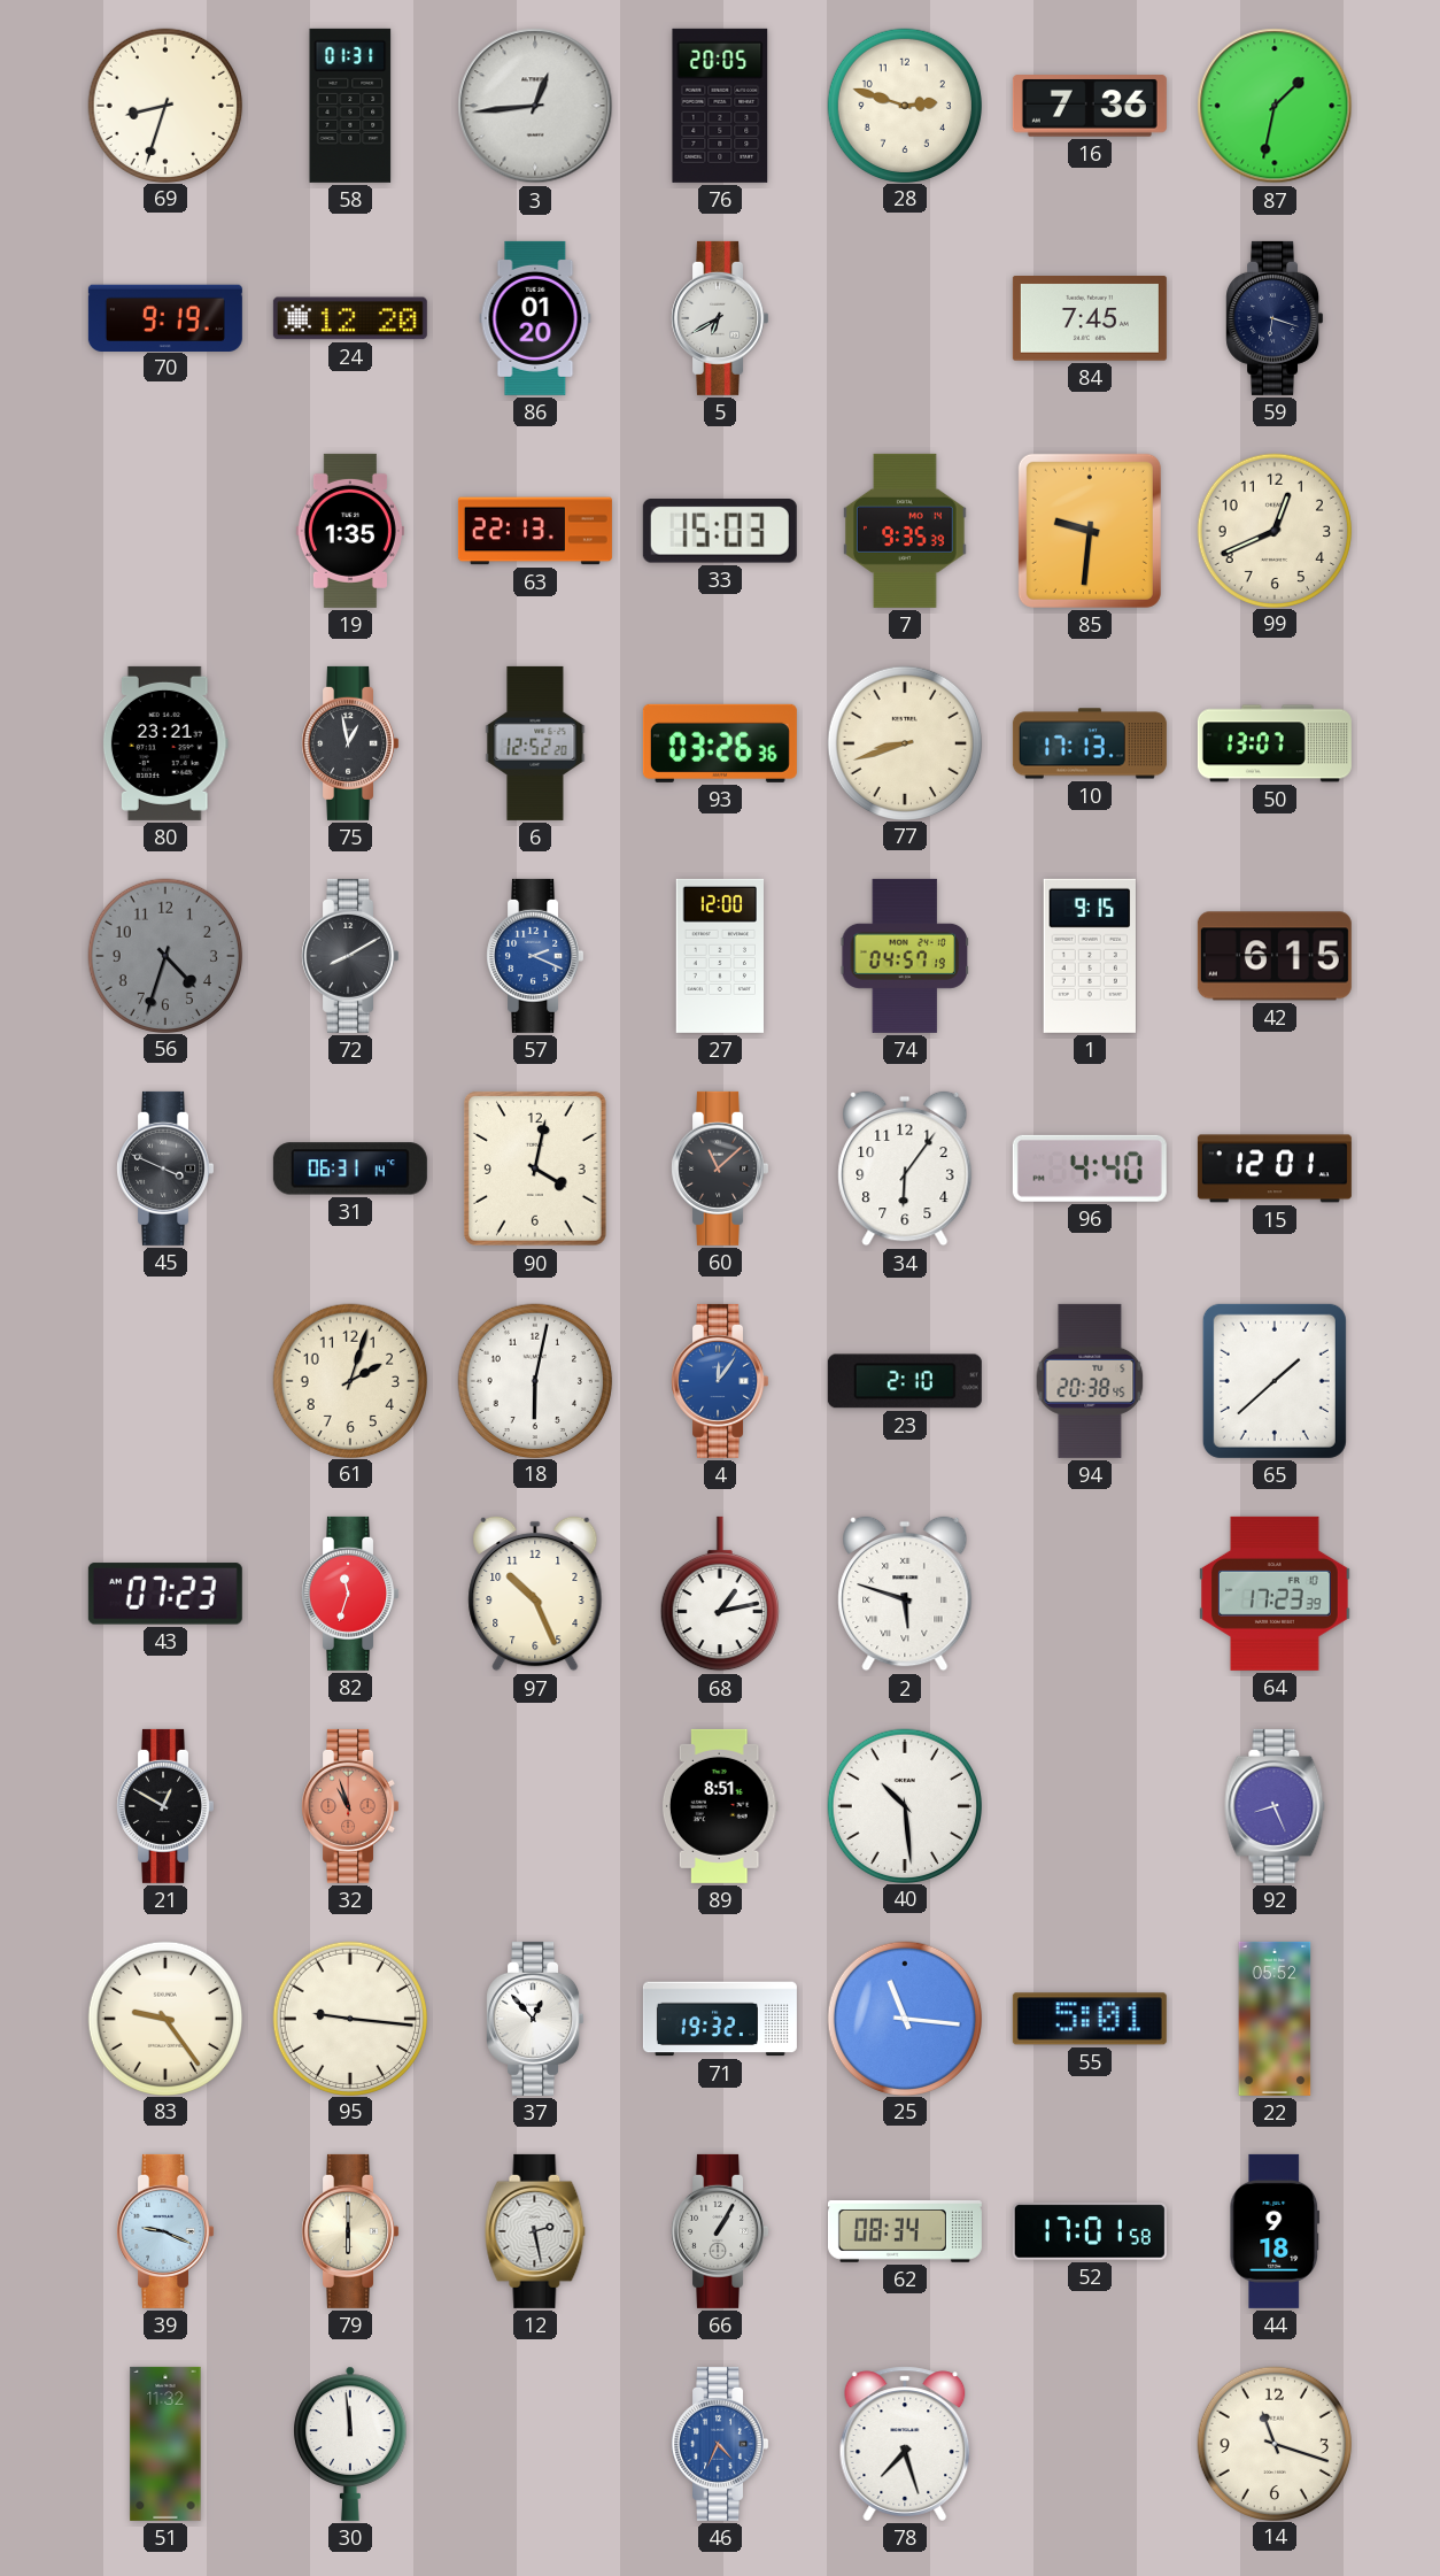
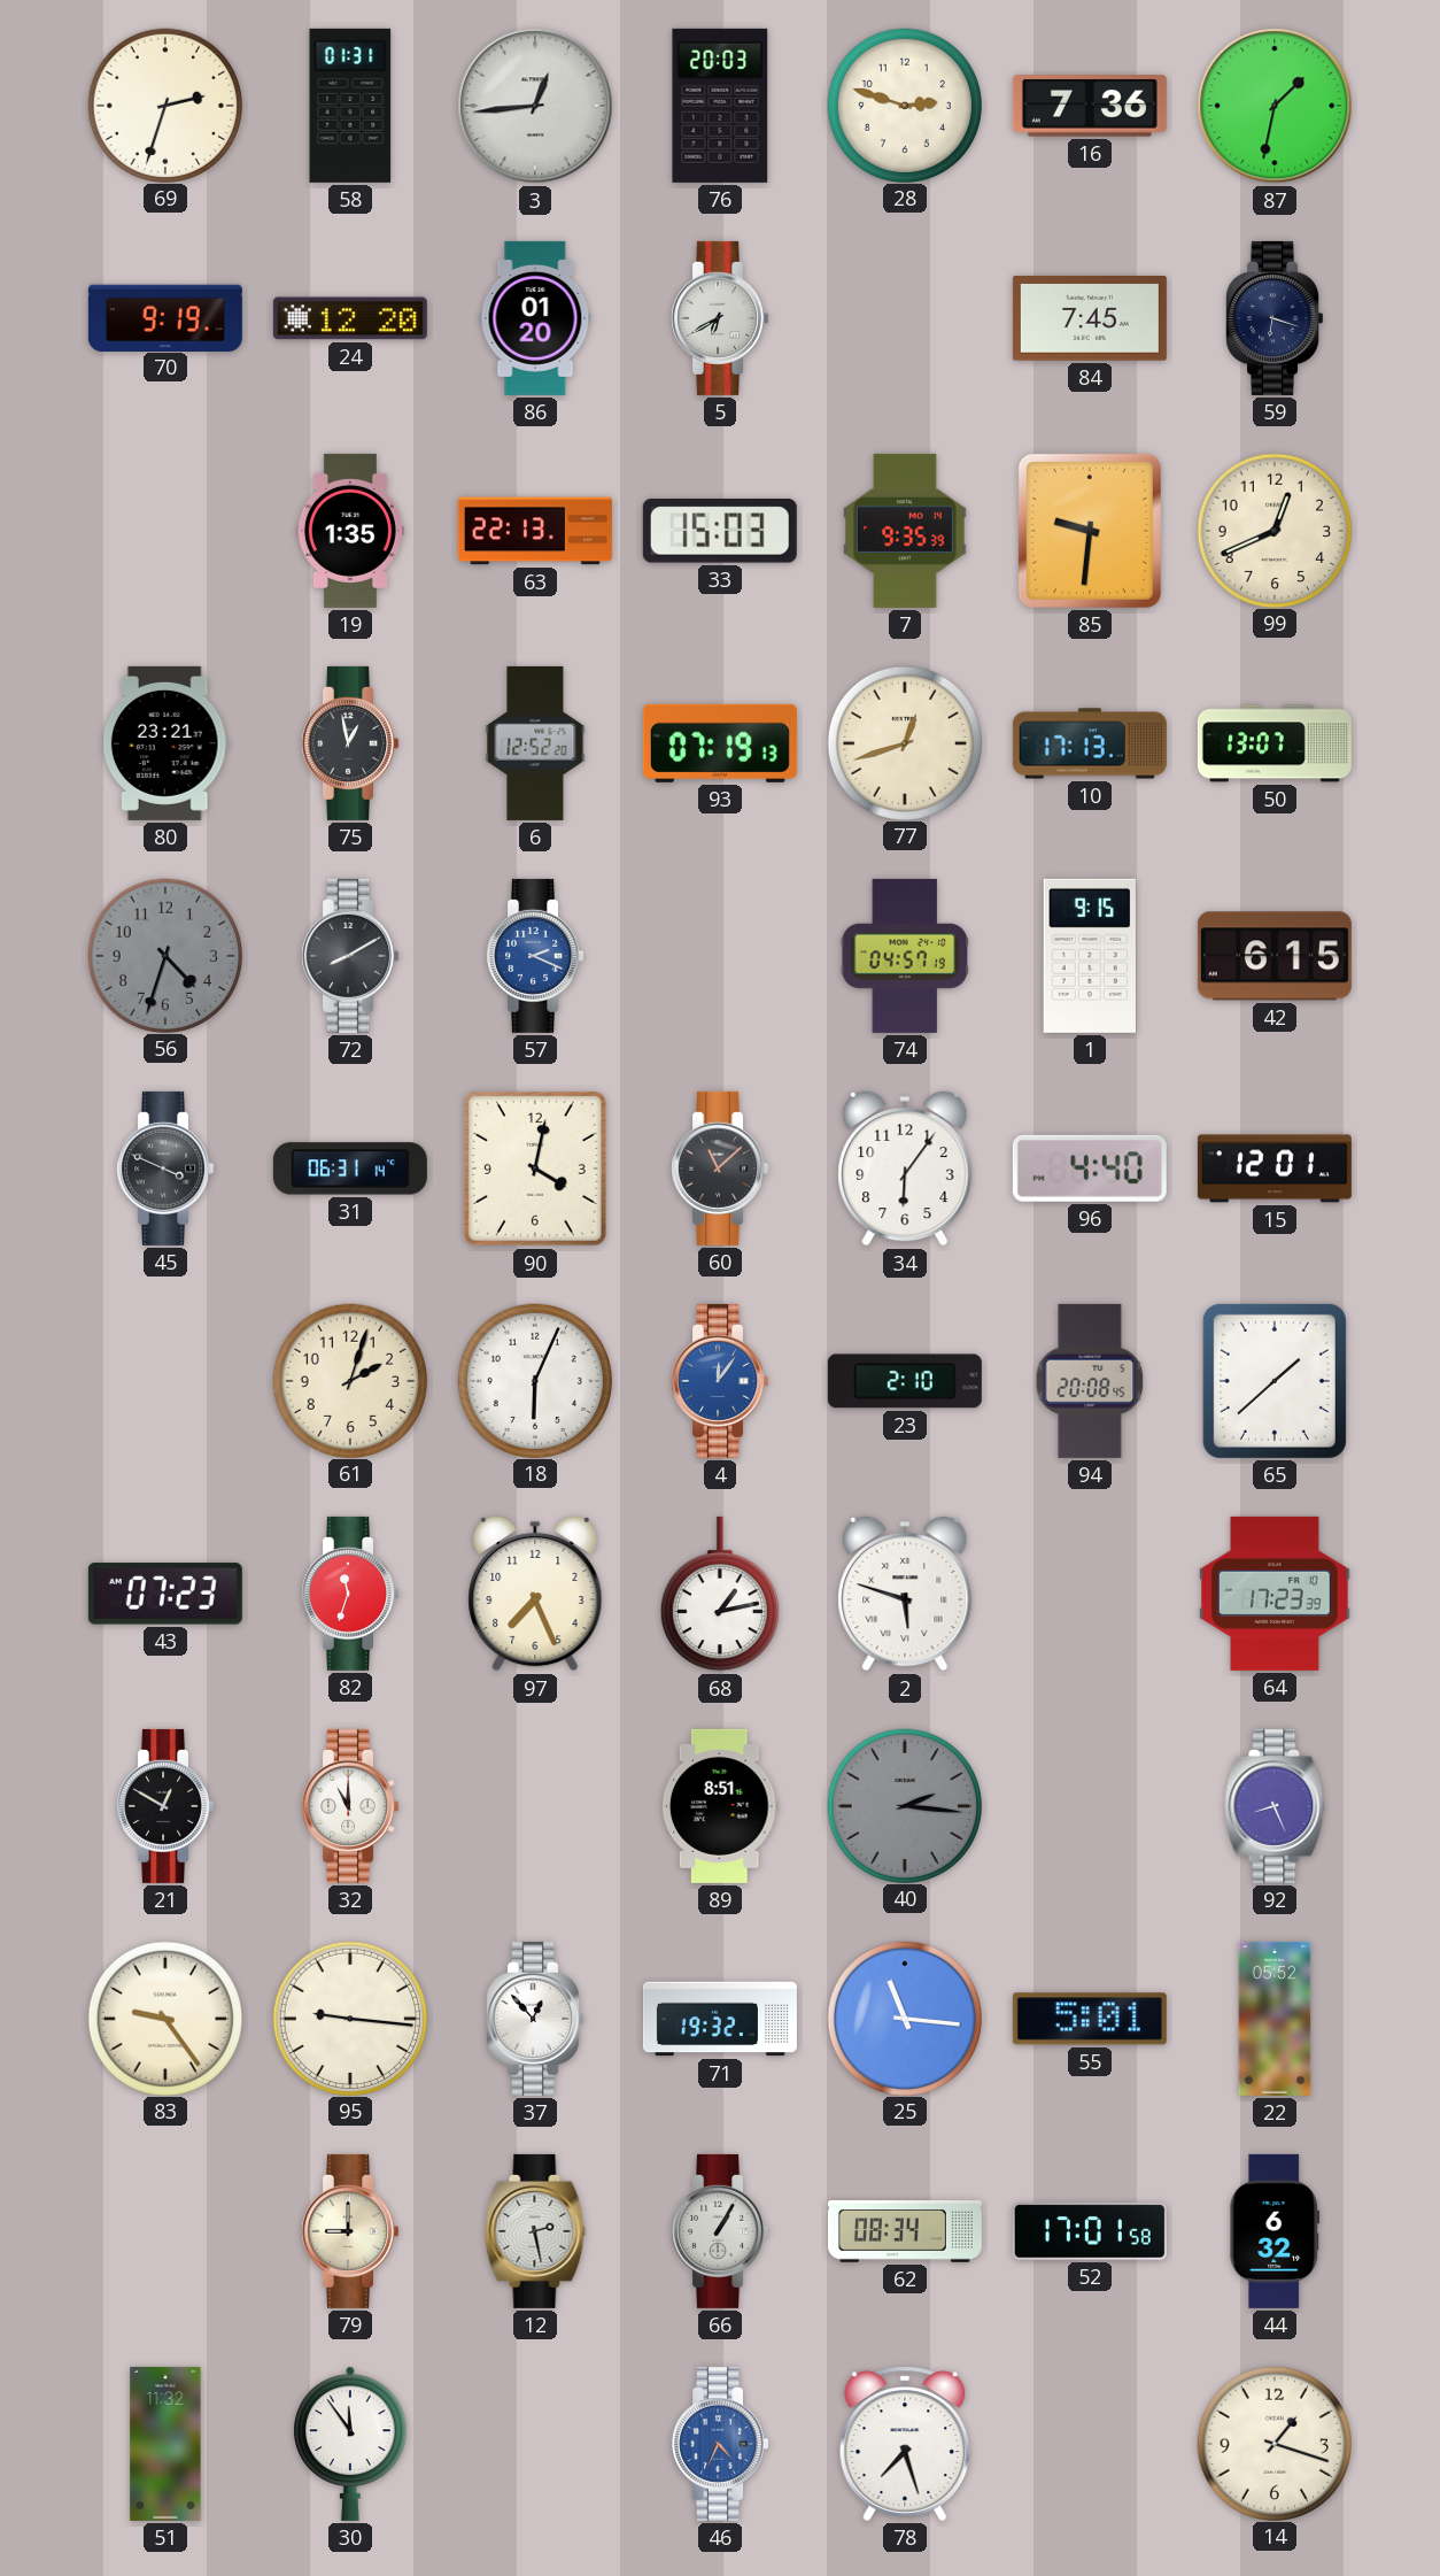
69: 8:33 -> 2:33
76: 20:05 -> 20:03
93: 03:26 -> 07:19
77: 8:42 -> 12:42
27: 12:00 -> none
18: 6:02 -> 6:04
94: 20:38 -> 20:08
97: 10:26 -> 7:26
32: 10:57 -> 11:00
32 dial: salmon -> white
40: 10:29 -> 2:16
40 dial: white -> grey
39: 9:19 -> none
79: 6:00 -> 9:00
44: 9:18 -> 6:32
30: 11:59 -> 11:54
14: 11:18 -> 1:18
